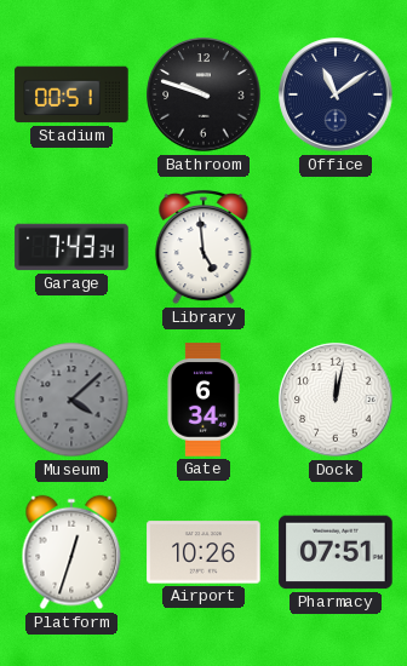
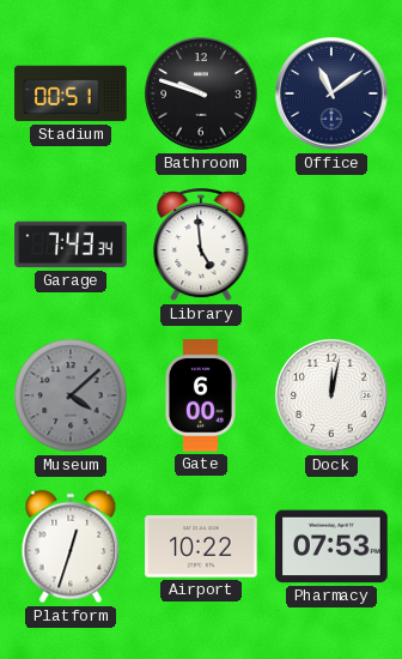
Gate: 6:34 -> 6:00
Airport: 10:26 -> 10:22
Pharmacy: 07:51 -> 07:53
